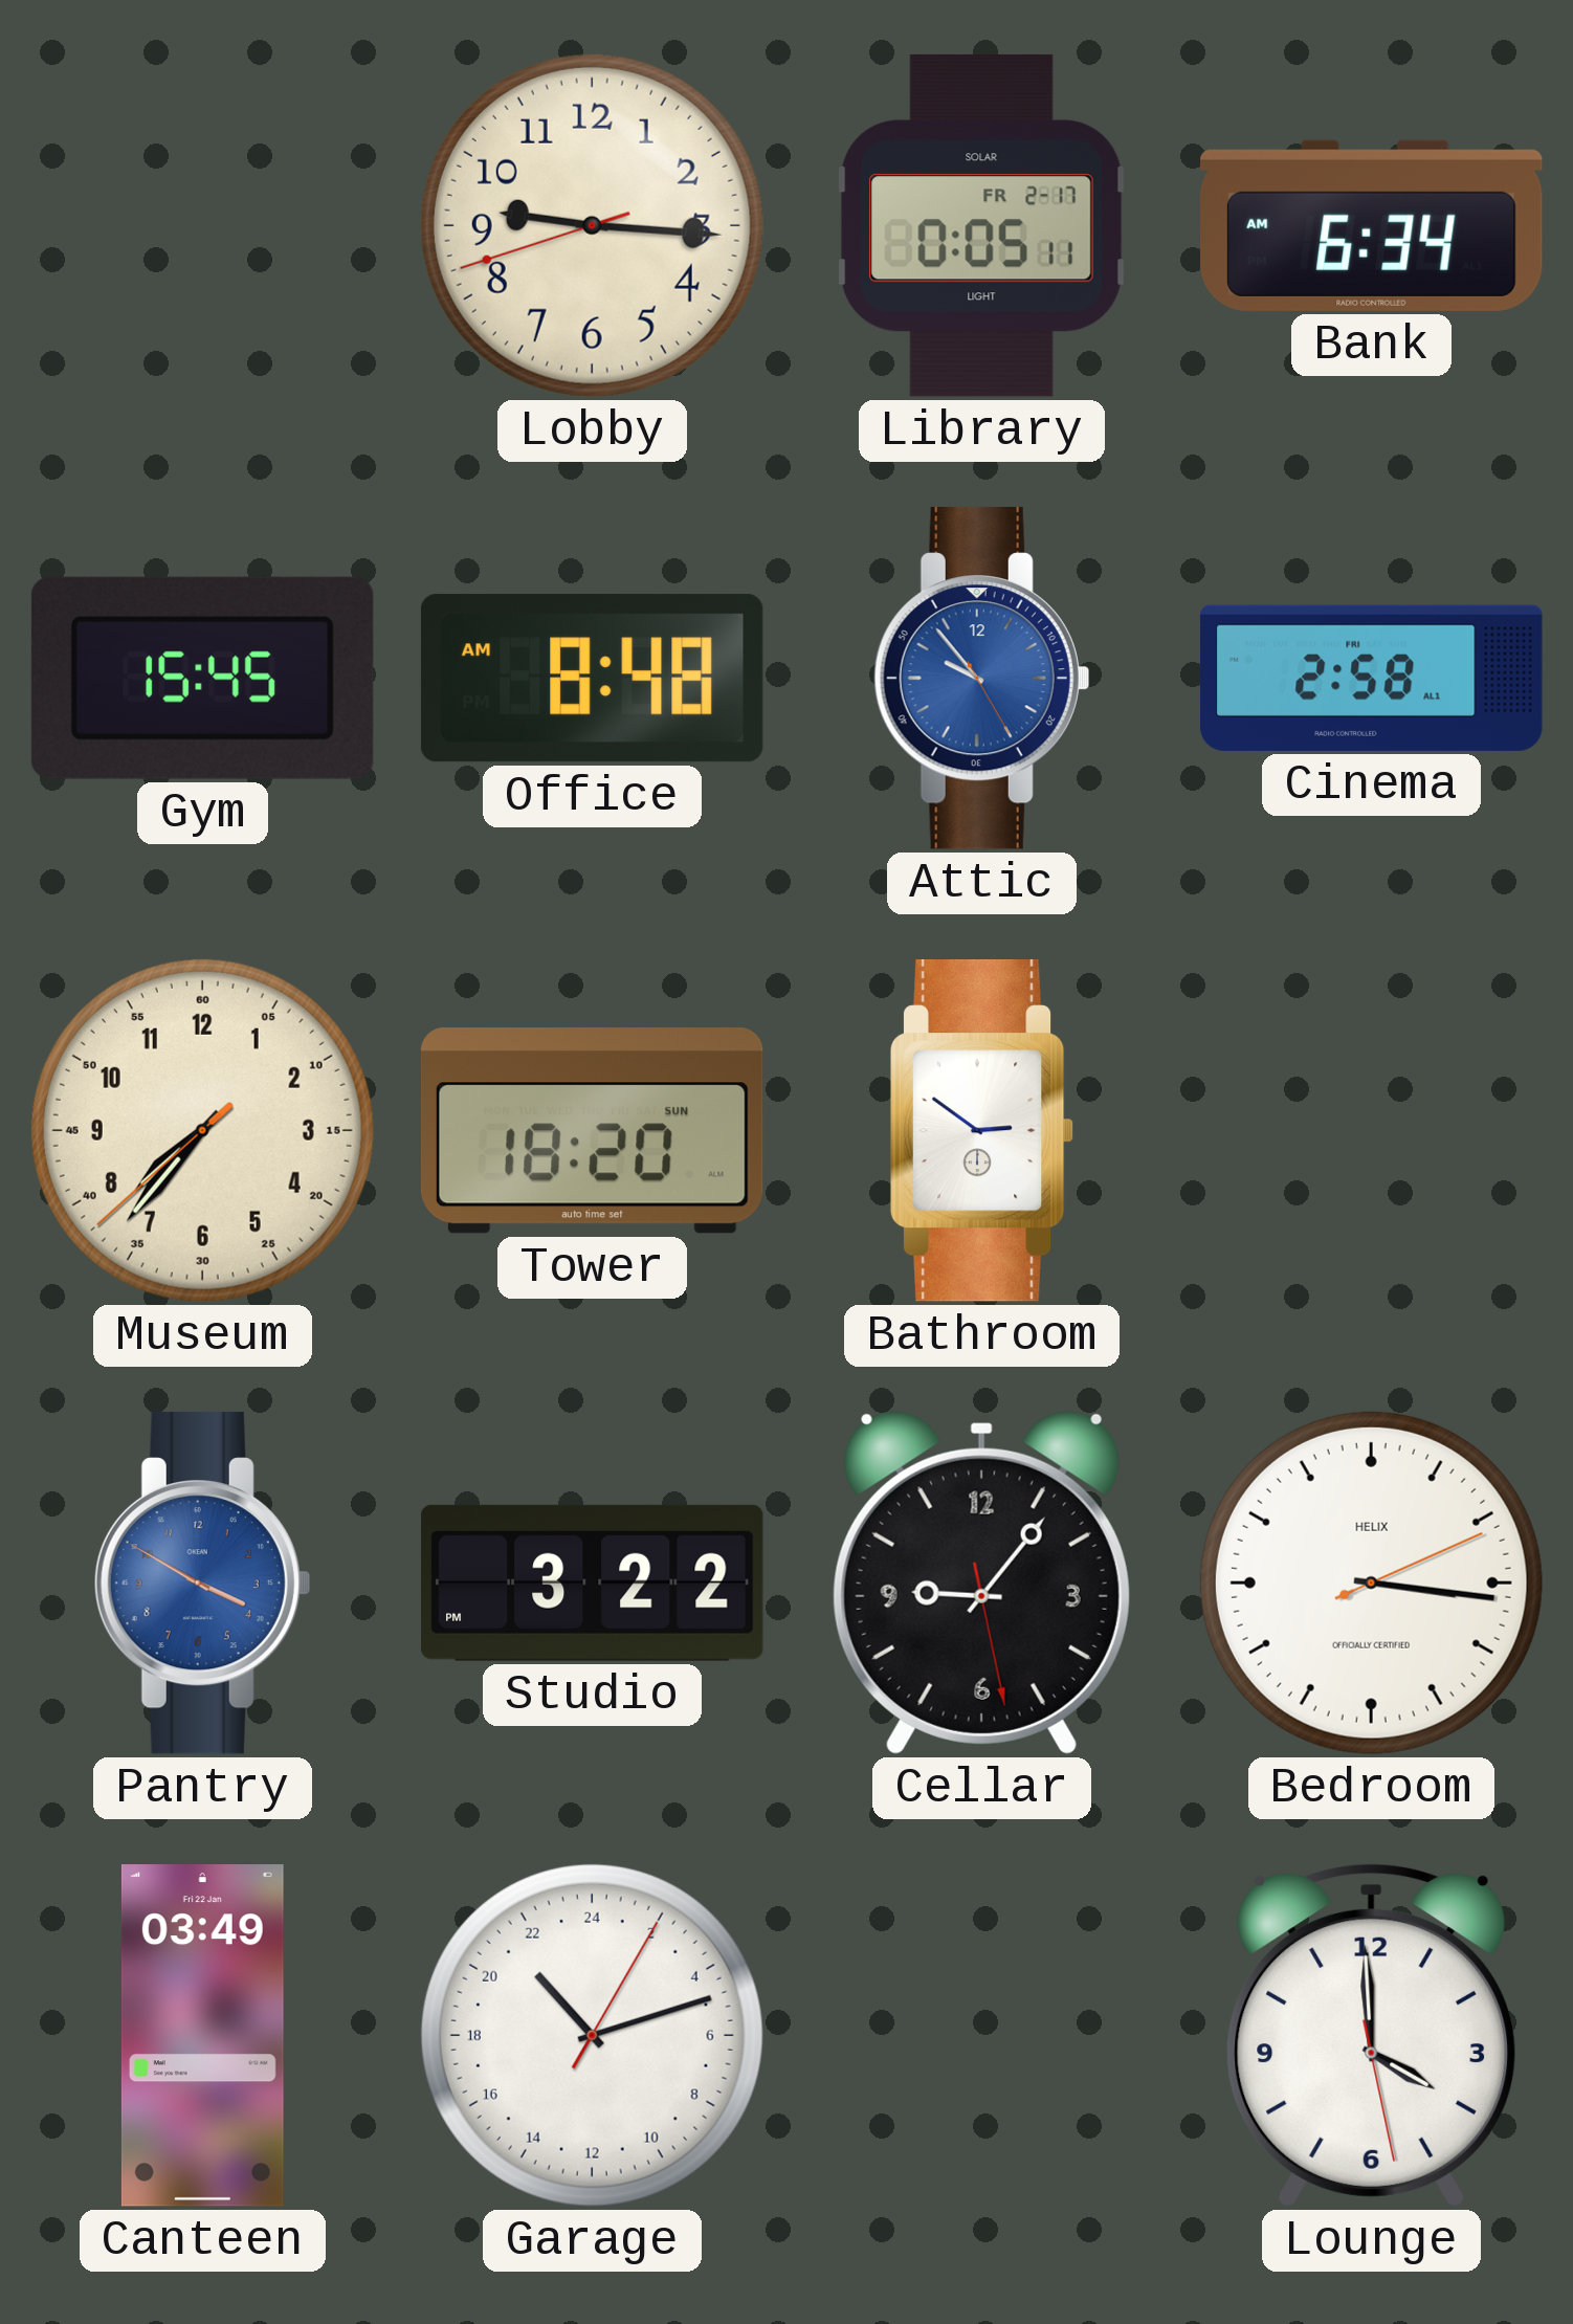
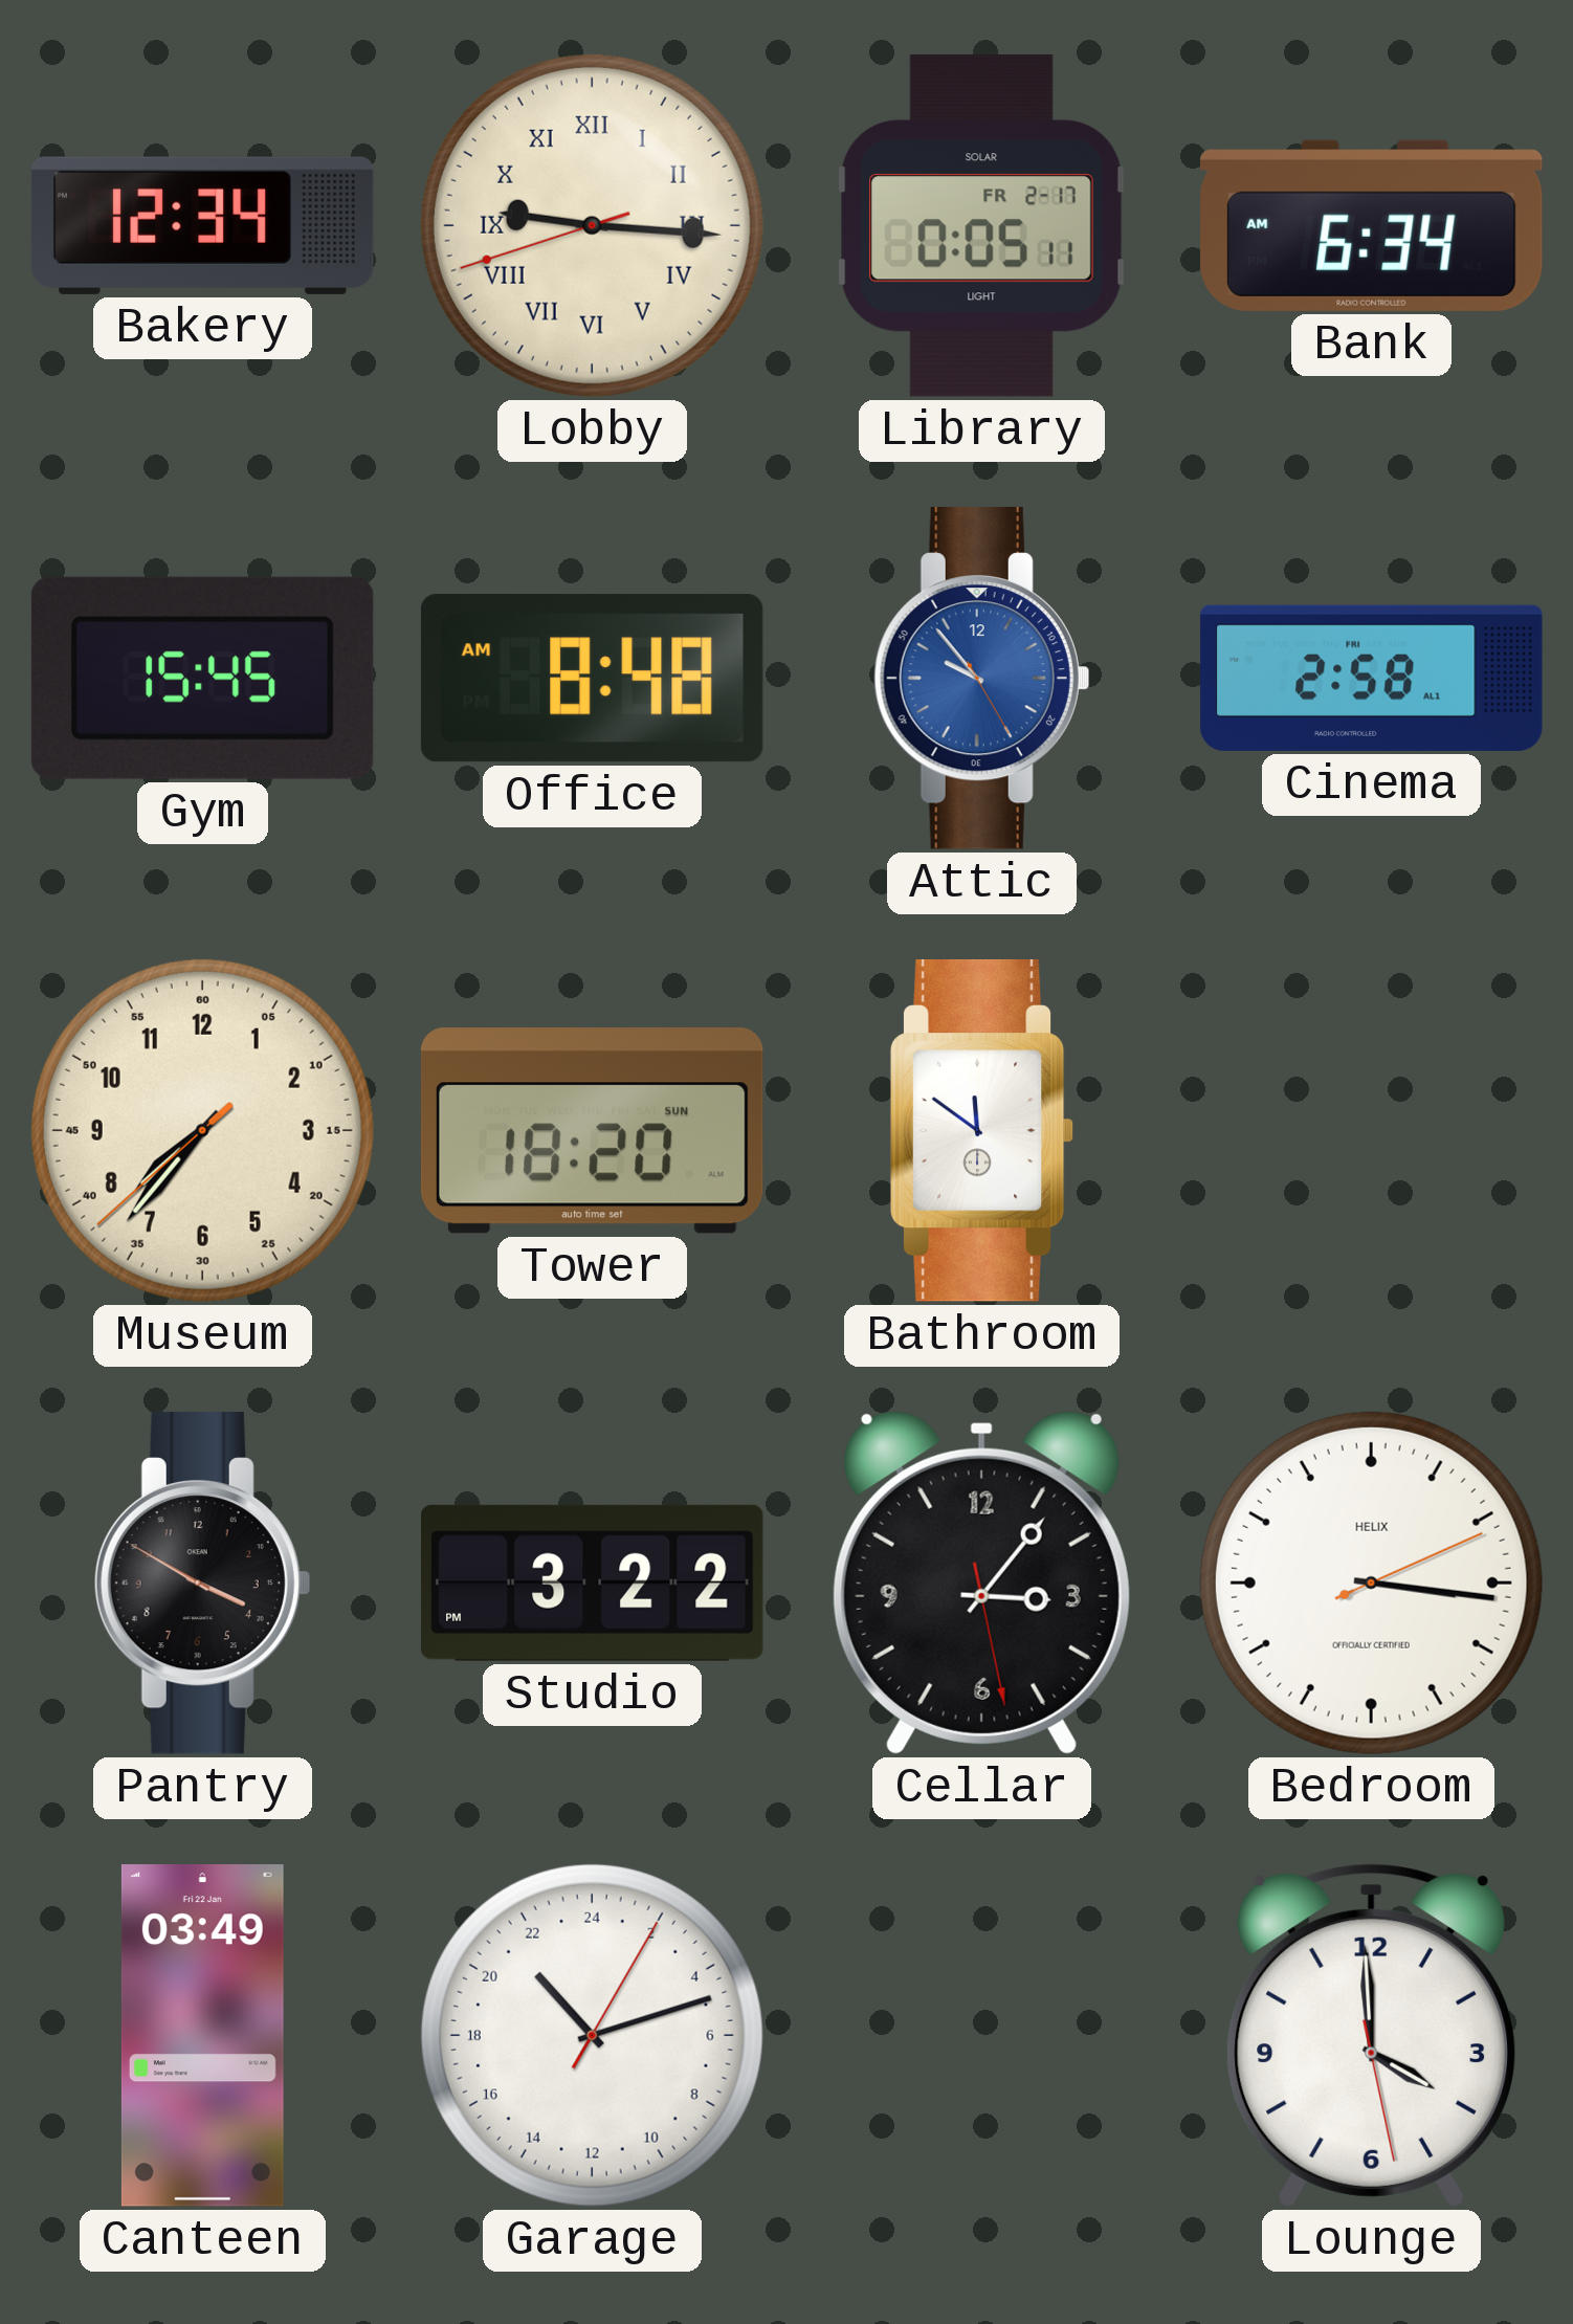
Bakery: none -> 12:34
Lobby numerals: Arabic -> Roman
Bathroom: 2:51 -> 11:51
Pantry dial: blue -> black
Cellar: 9:06 -> 3:06
